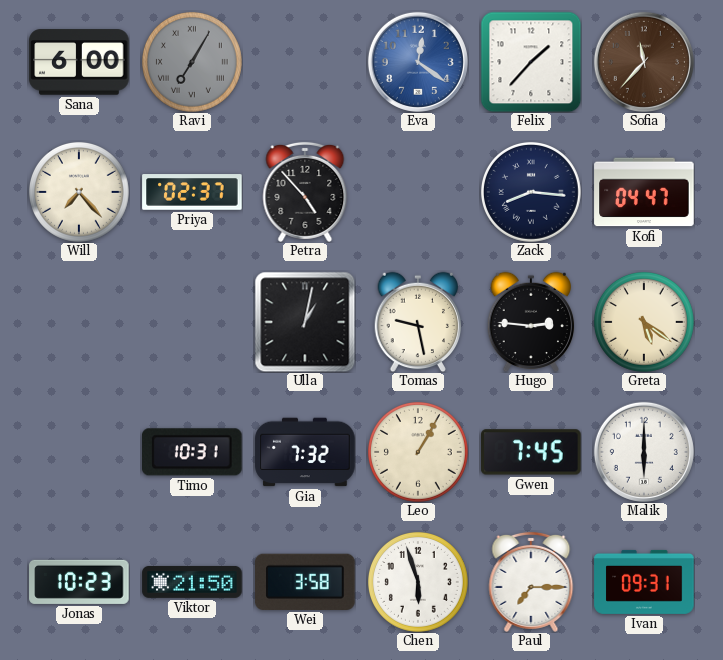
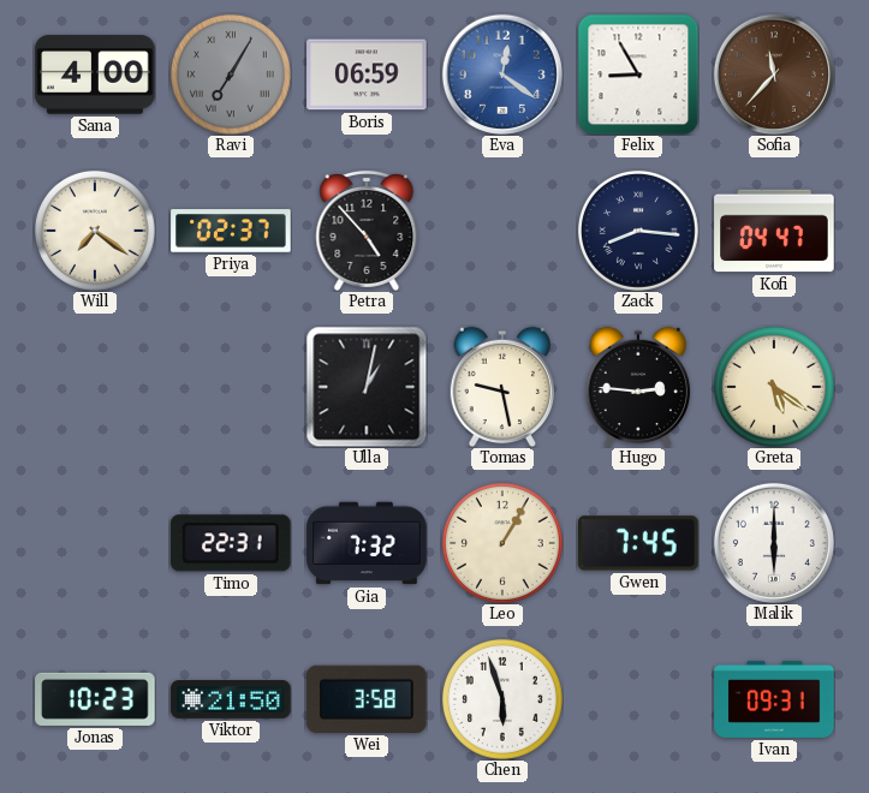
Sana: 6:00 -> 4:00
Boris: none -> 06:59
Felix: 1:37 -> 8:55
Will: 7:23 -> 7:21
Timo: 10:31 -> 22:31
Paul: 7:15 -> none
